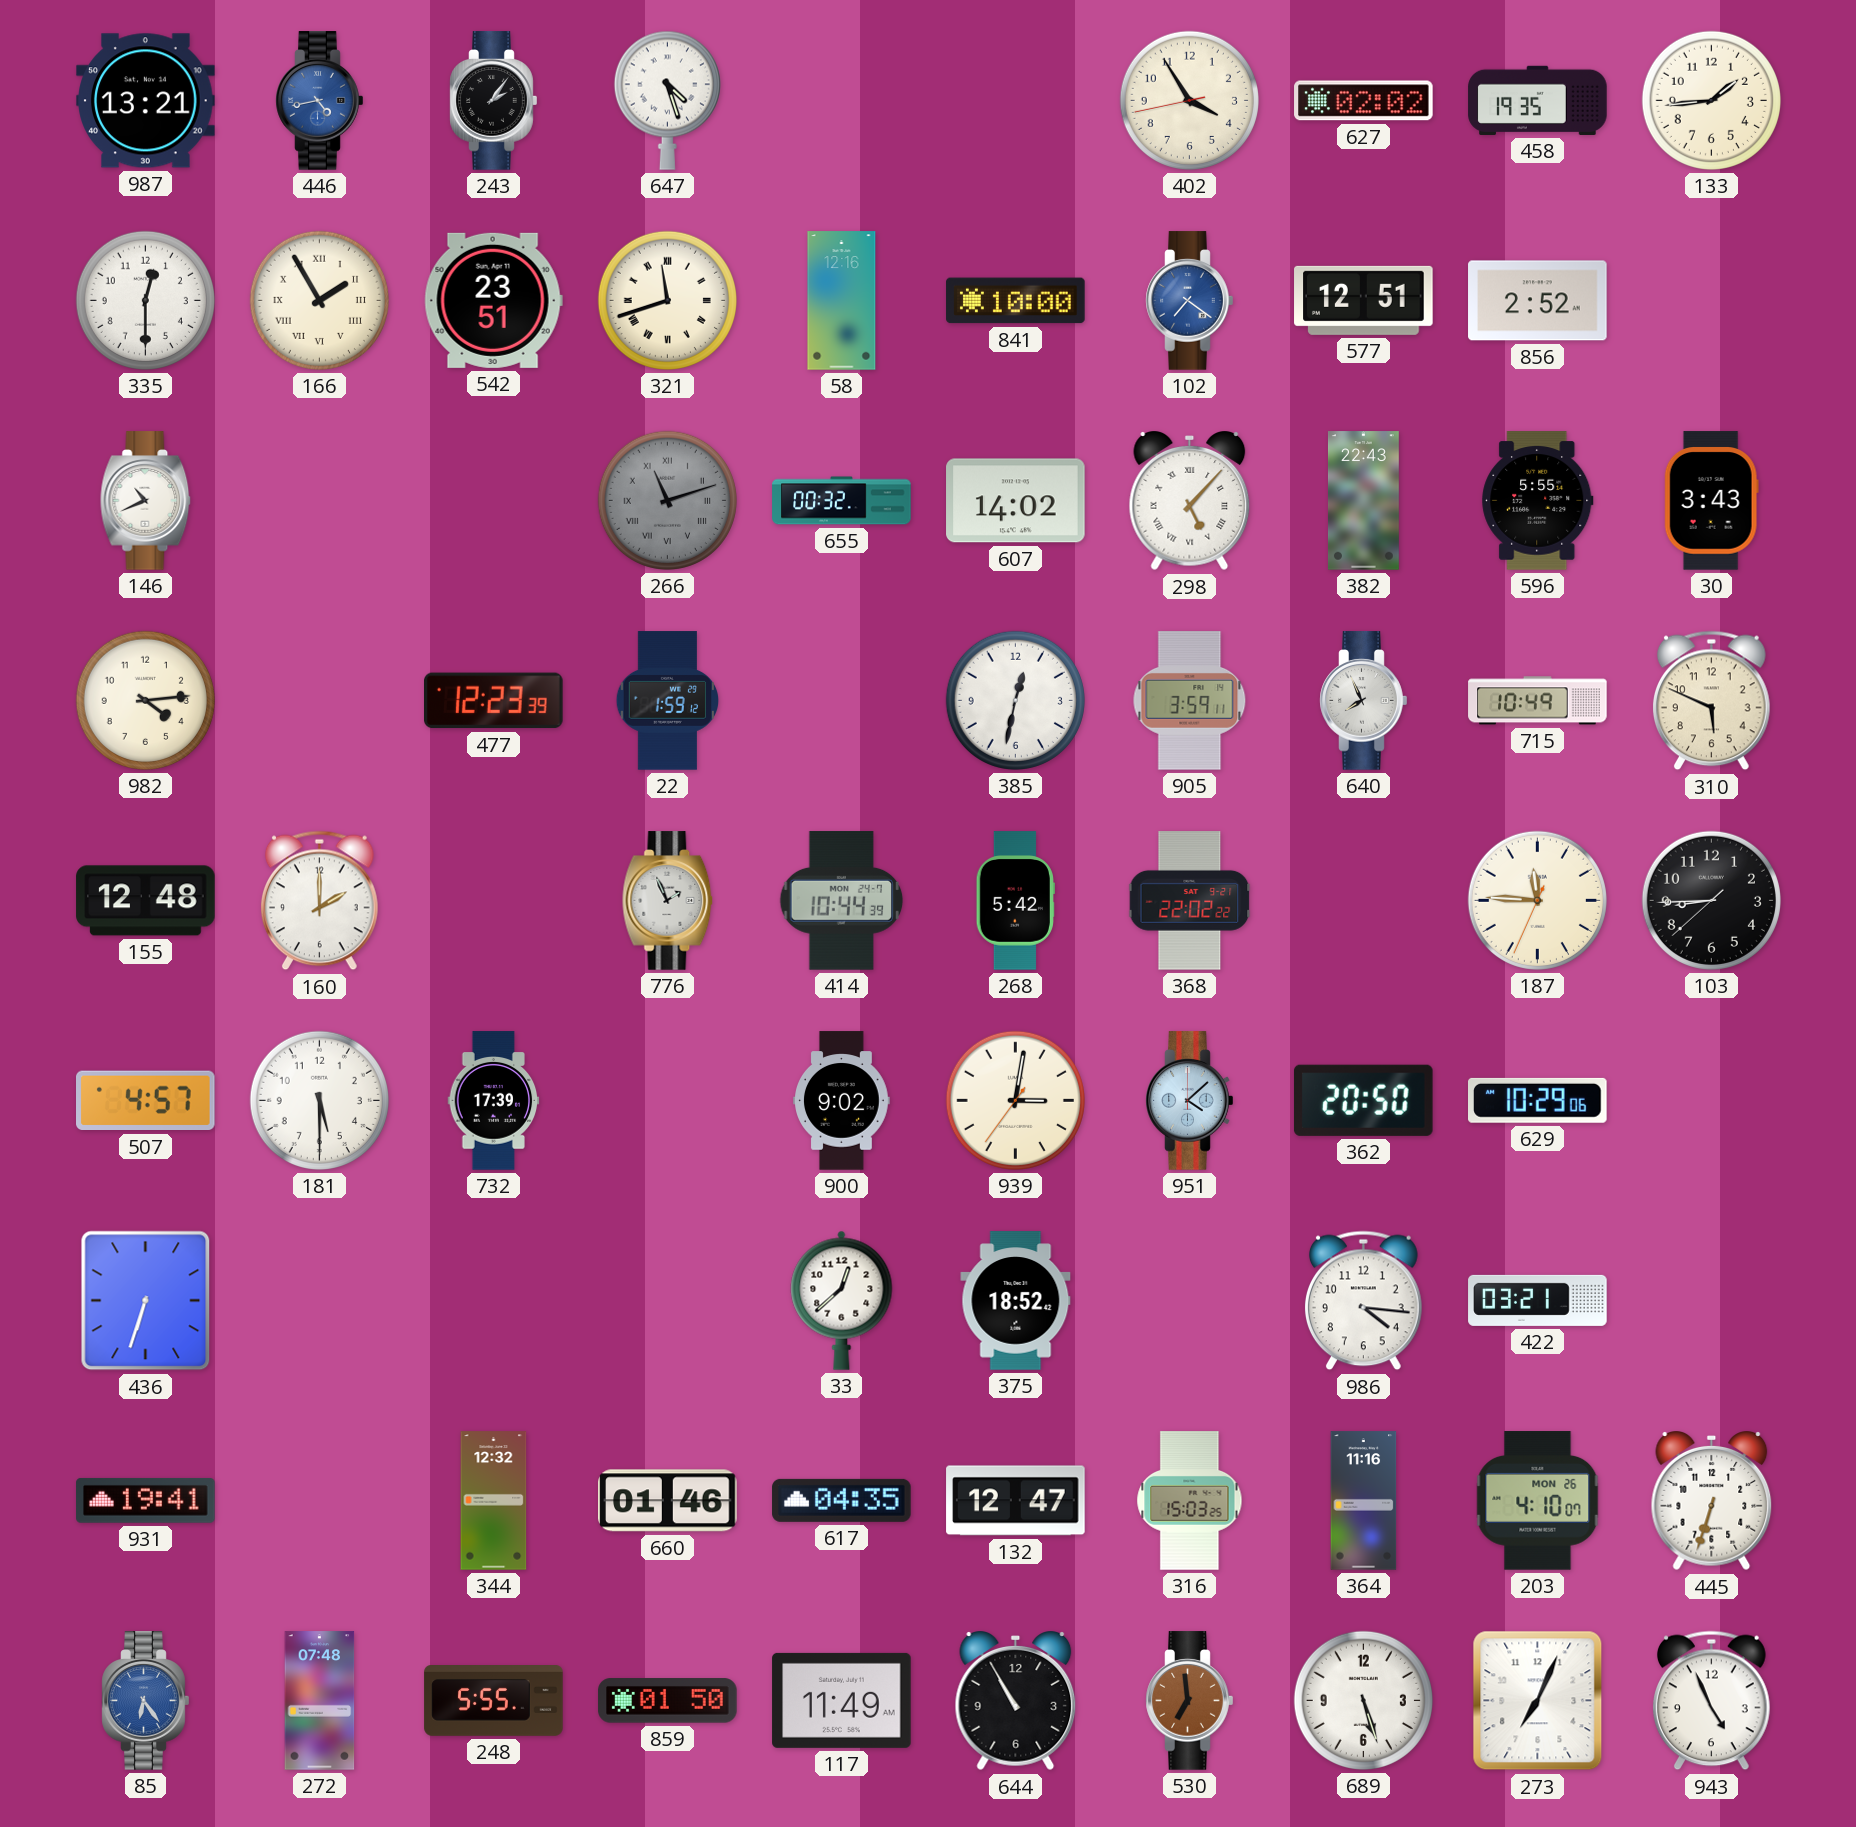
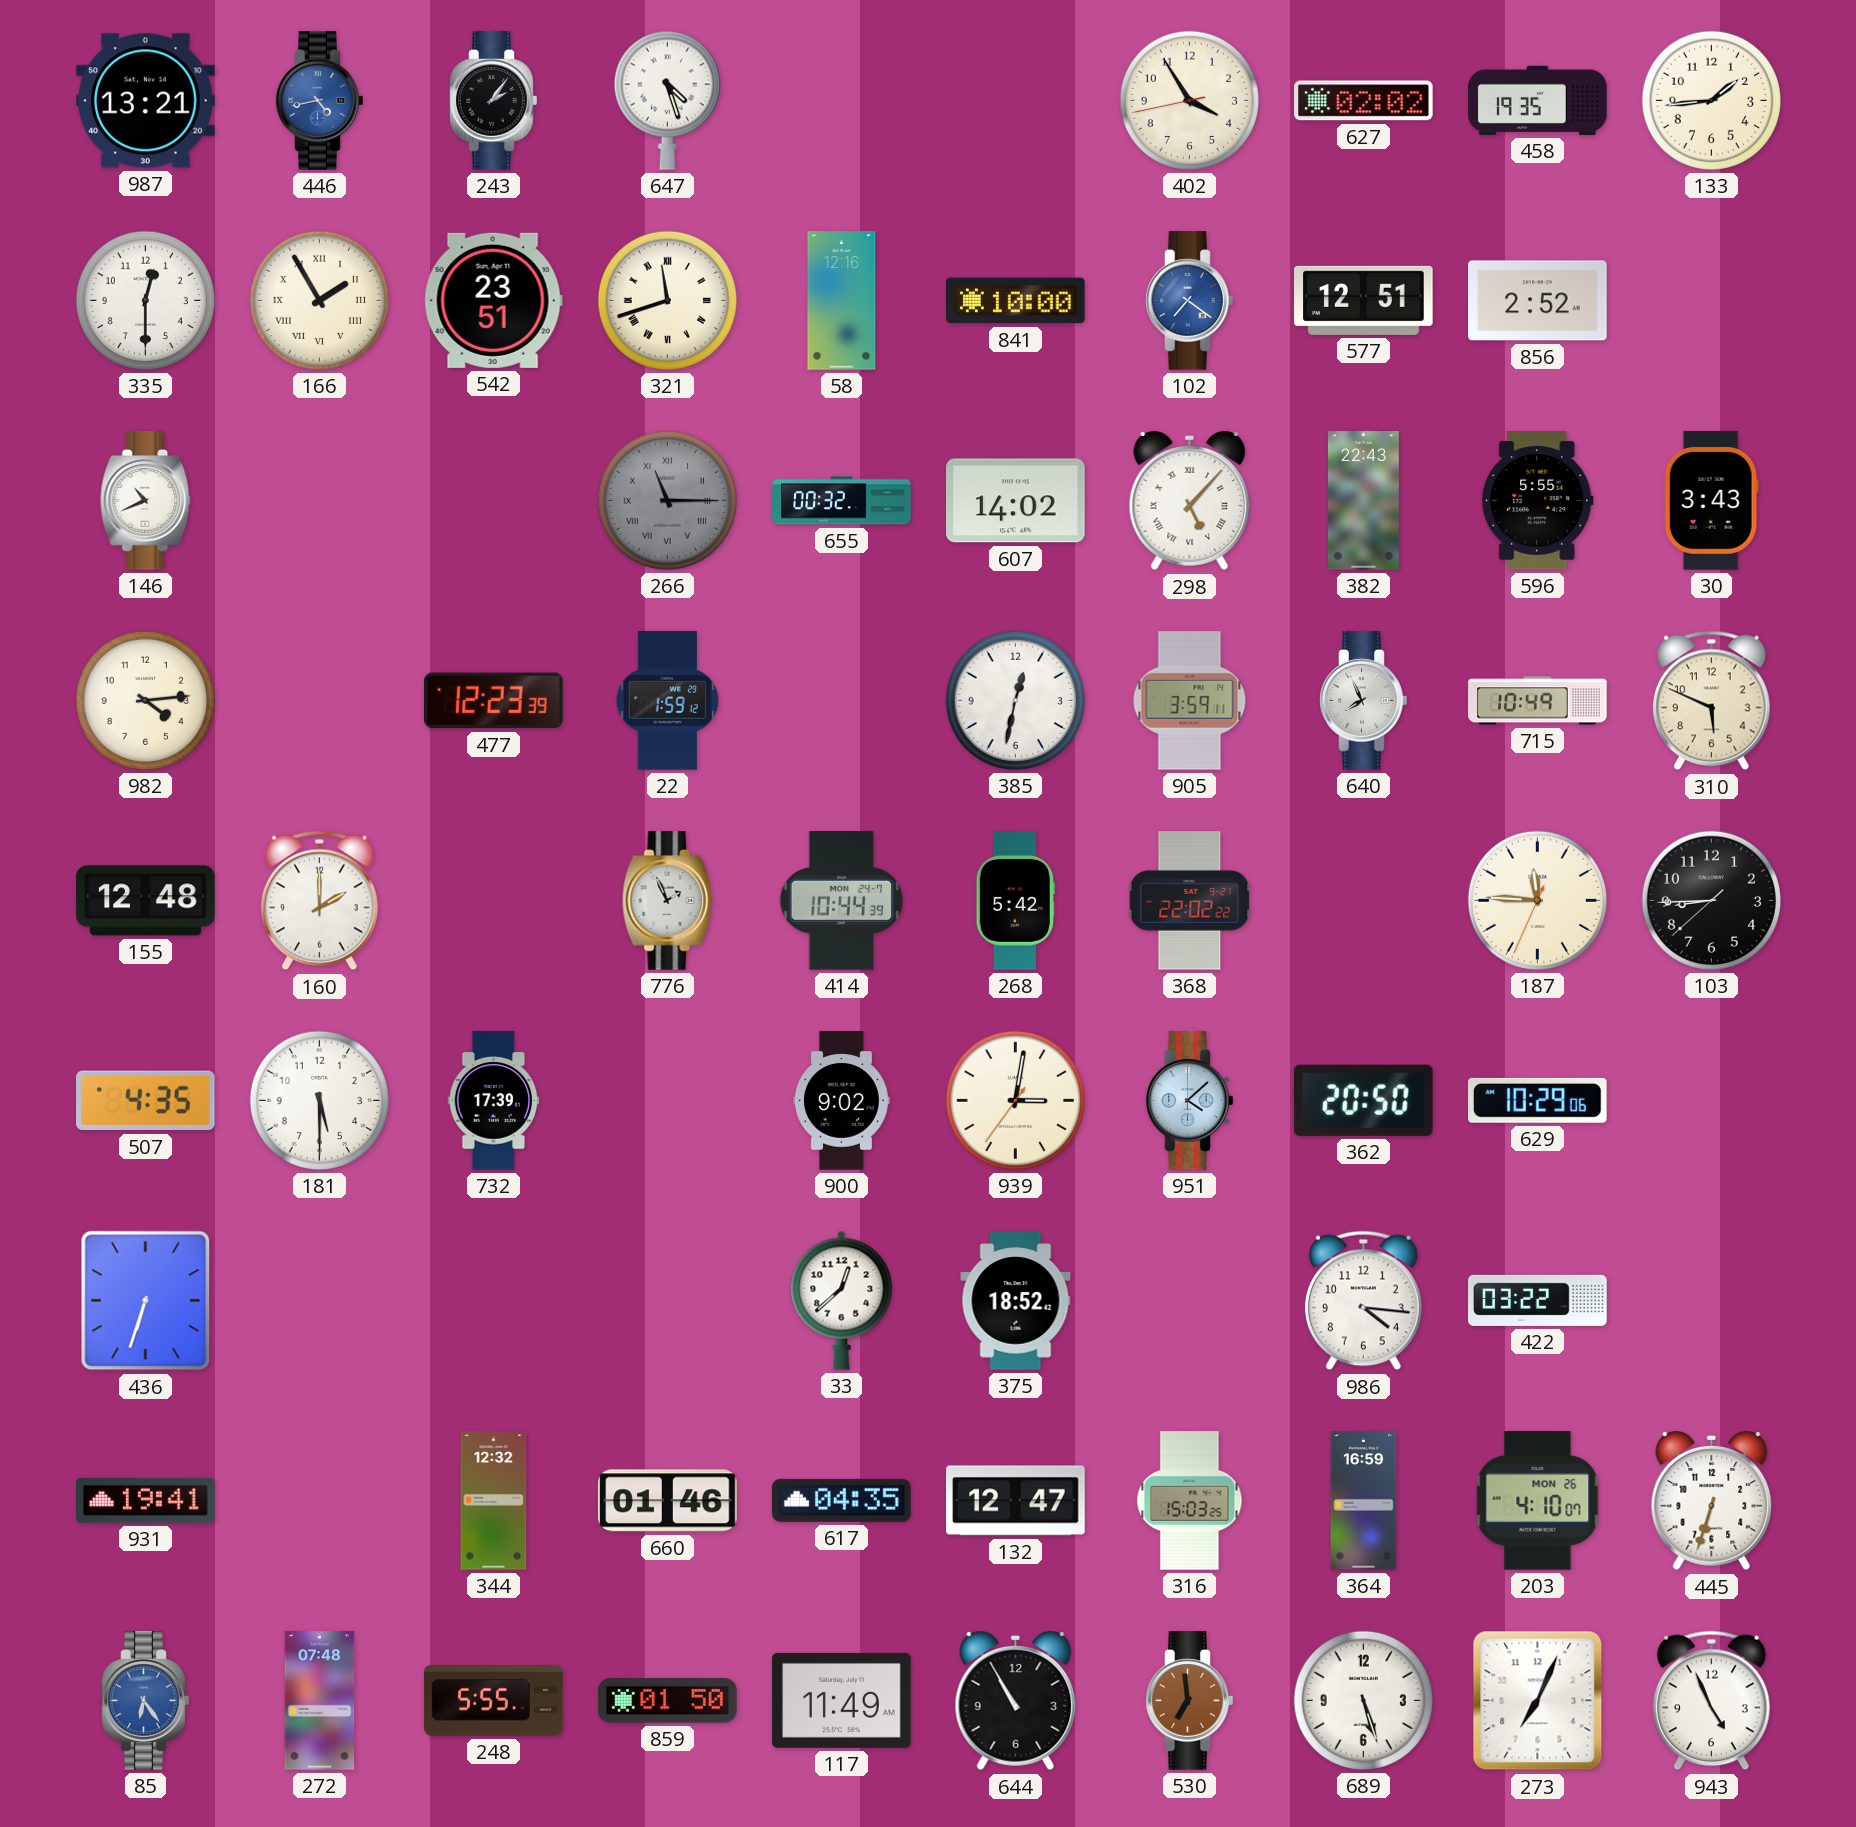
266: 11:12 -> 11:15
507: 4:57 -> 4:35
422: 03:21 -> 03:22
364: 11:16 -> 16:59
